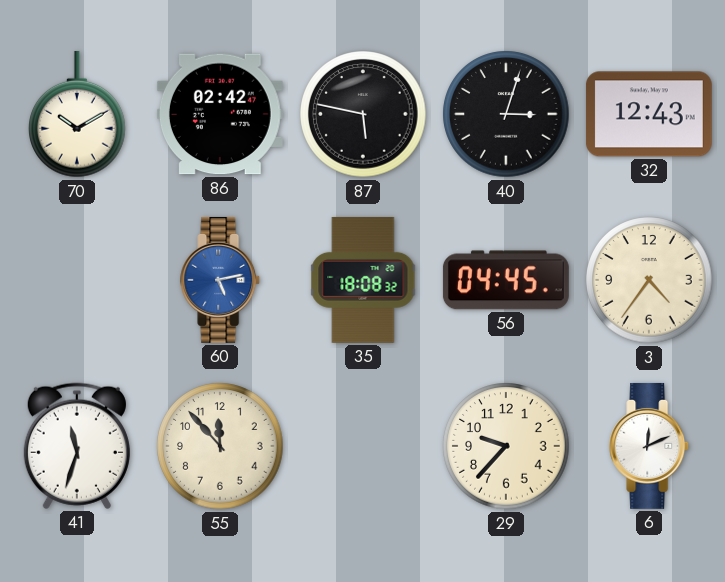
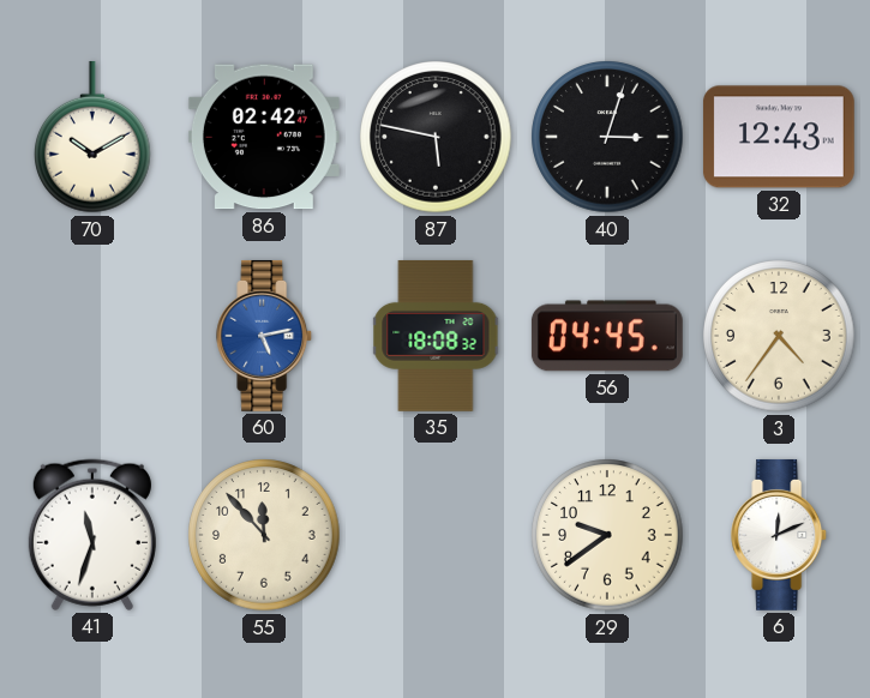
29: 9:37 -> 9:39
